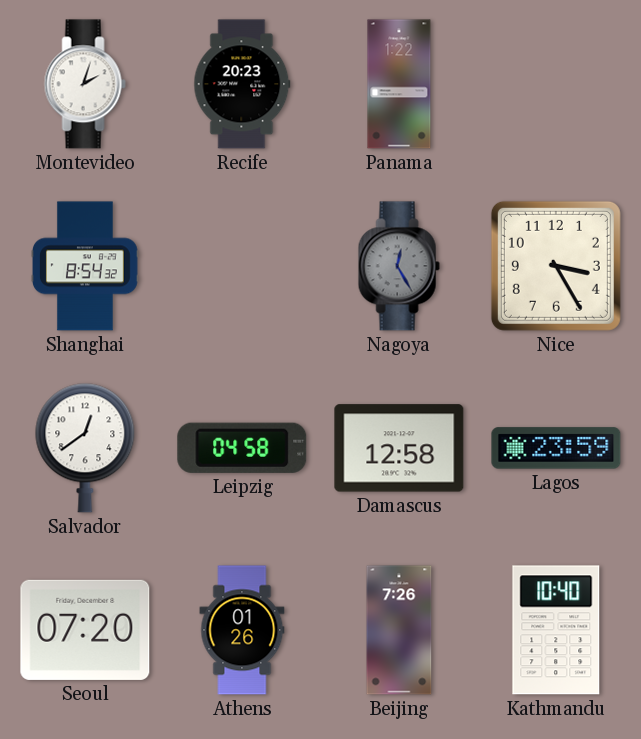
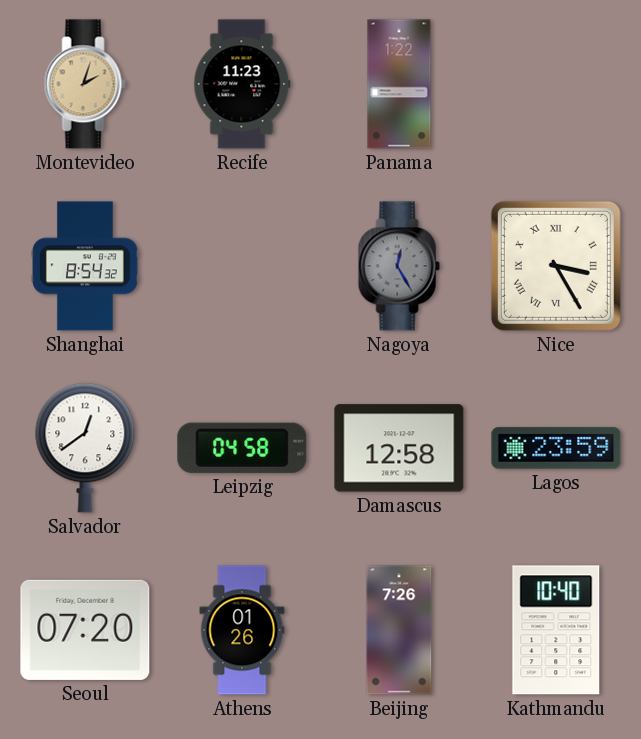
Montevideo dial: white -> champagne
Recife: 20:23 -> 11:23
Nice numerals: Arabic -> Roman
